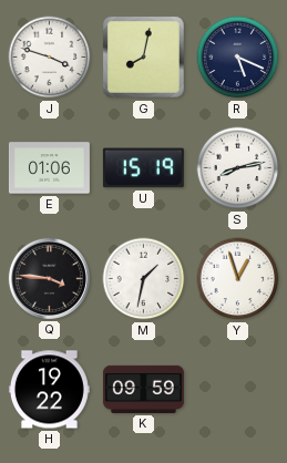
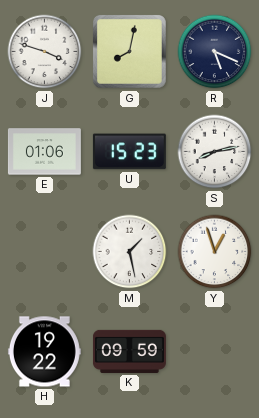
U: 15:19 -> 15:23
Q: 3:46 -> none
M: 1:32 -> 1:28
